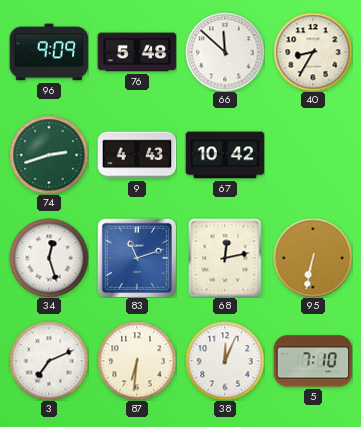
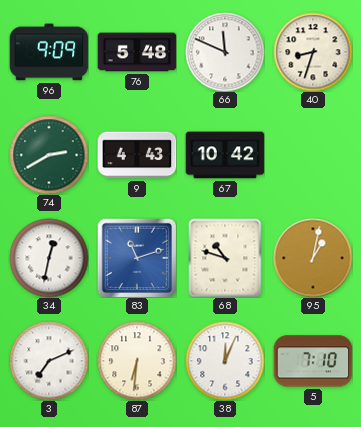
66: 11:52 -> 11:49
40: 8:35 -> 8:33
74: 2:42 -> 2:40
34: 12:27 -> 12:32
68: 12:13 -> 10:48
95: 6:32 -> 1:02
